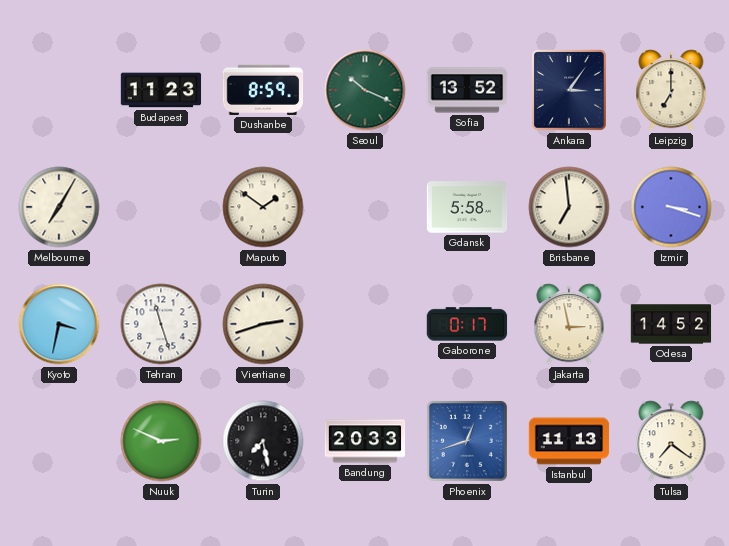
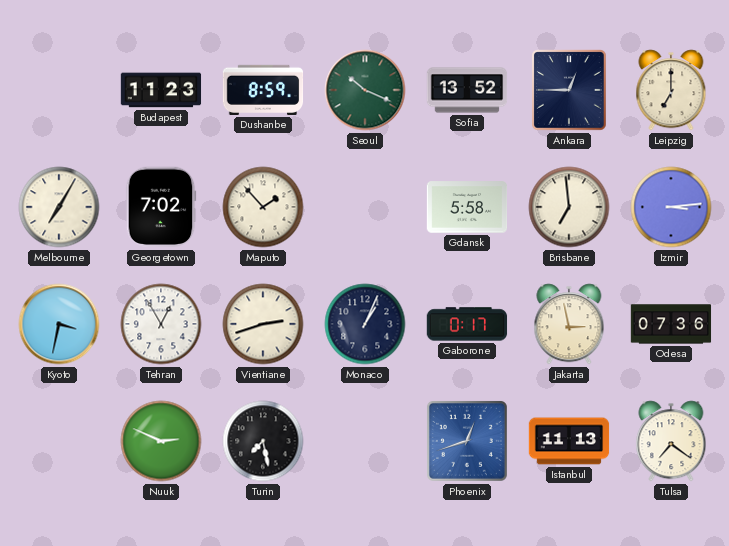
Ankara: 3:06 -> 12:45
Georgetown: none -> 7:02
Maputo: 1:51 -> 1:53
Izmir: 3:18 -> 3:14
Tehran: 11:27 -> 12:55
Monaco: none -> 1:04
Odesa: 14:52 -> 07:36
Bandung: 20:33 -> none
